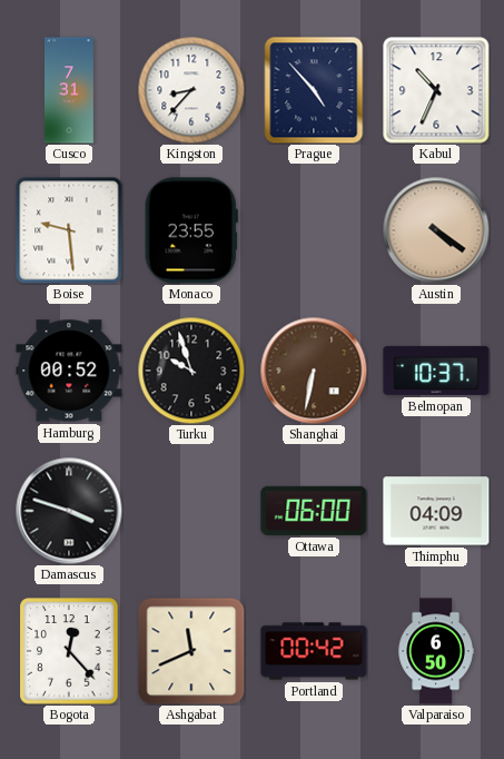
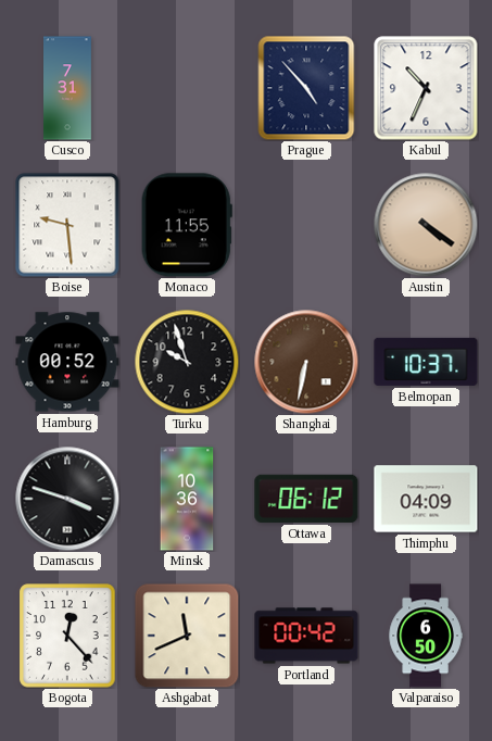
Kingston: 8:37 -> none
Monaco: 23:55 -> 11:55
Minsk: none -> 10:36
Ottawa: 06:00 -> 06:12
